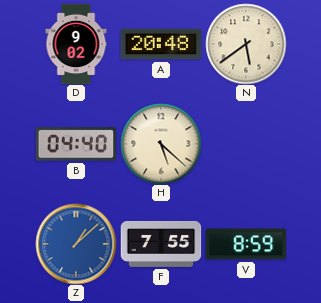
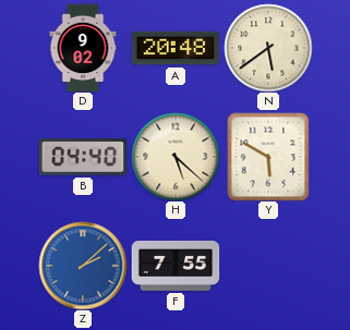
Y: none -> 5:50
Z: 1:08 -> 2:08
V: 8:59 -> none
